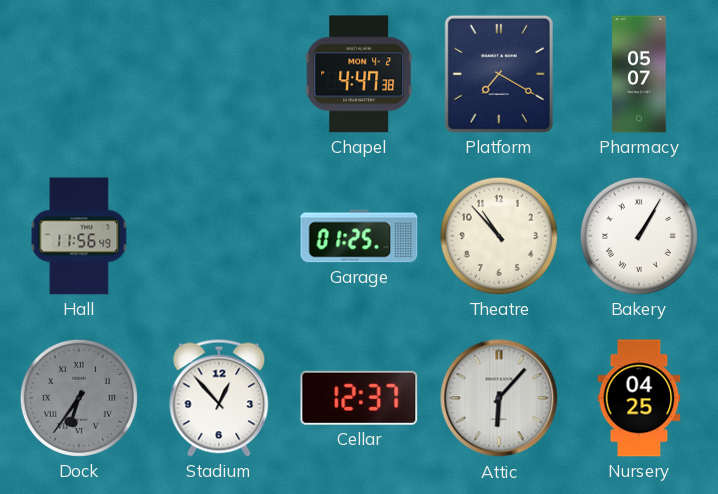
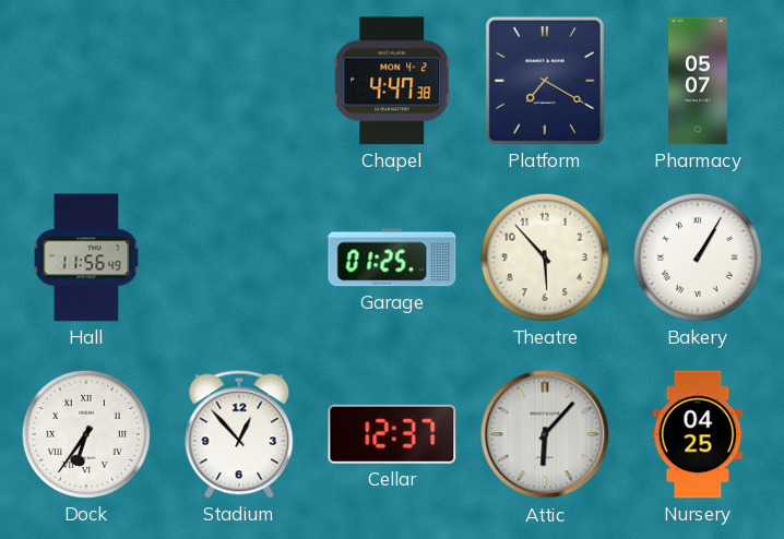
Theatre: 10:53 -> 5:53
Dock dial: grey -> white
